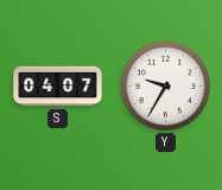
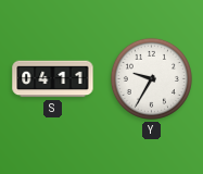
S: 04:07 -> 04:11
